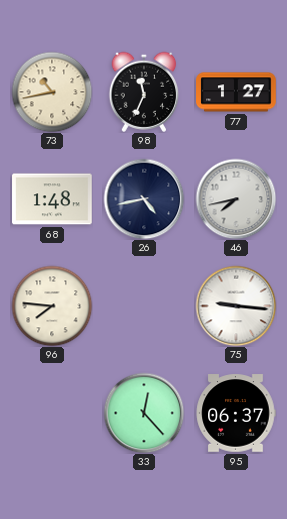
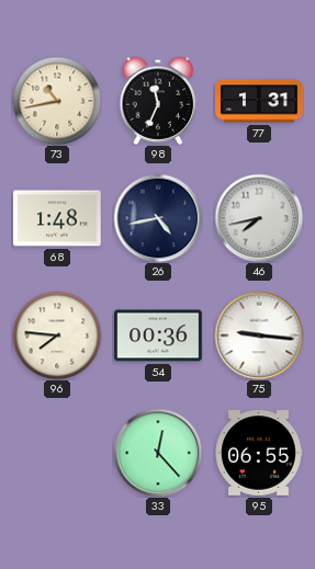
77: 1:27 -> 1:31
54: none -> 00:36
95: 06:37 -> 06:55
